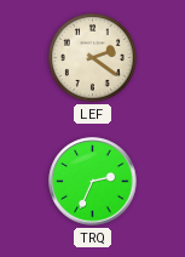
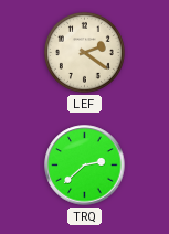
TRQ: 2:34 -> 2:38
